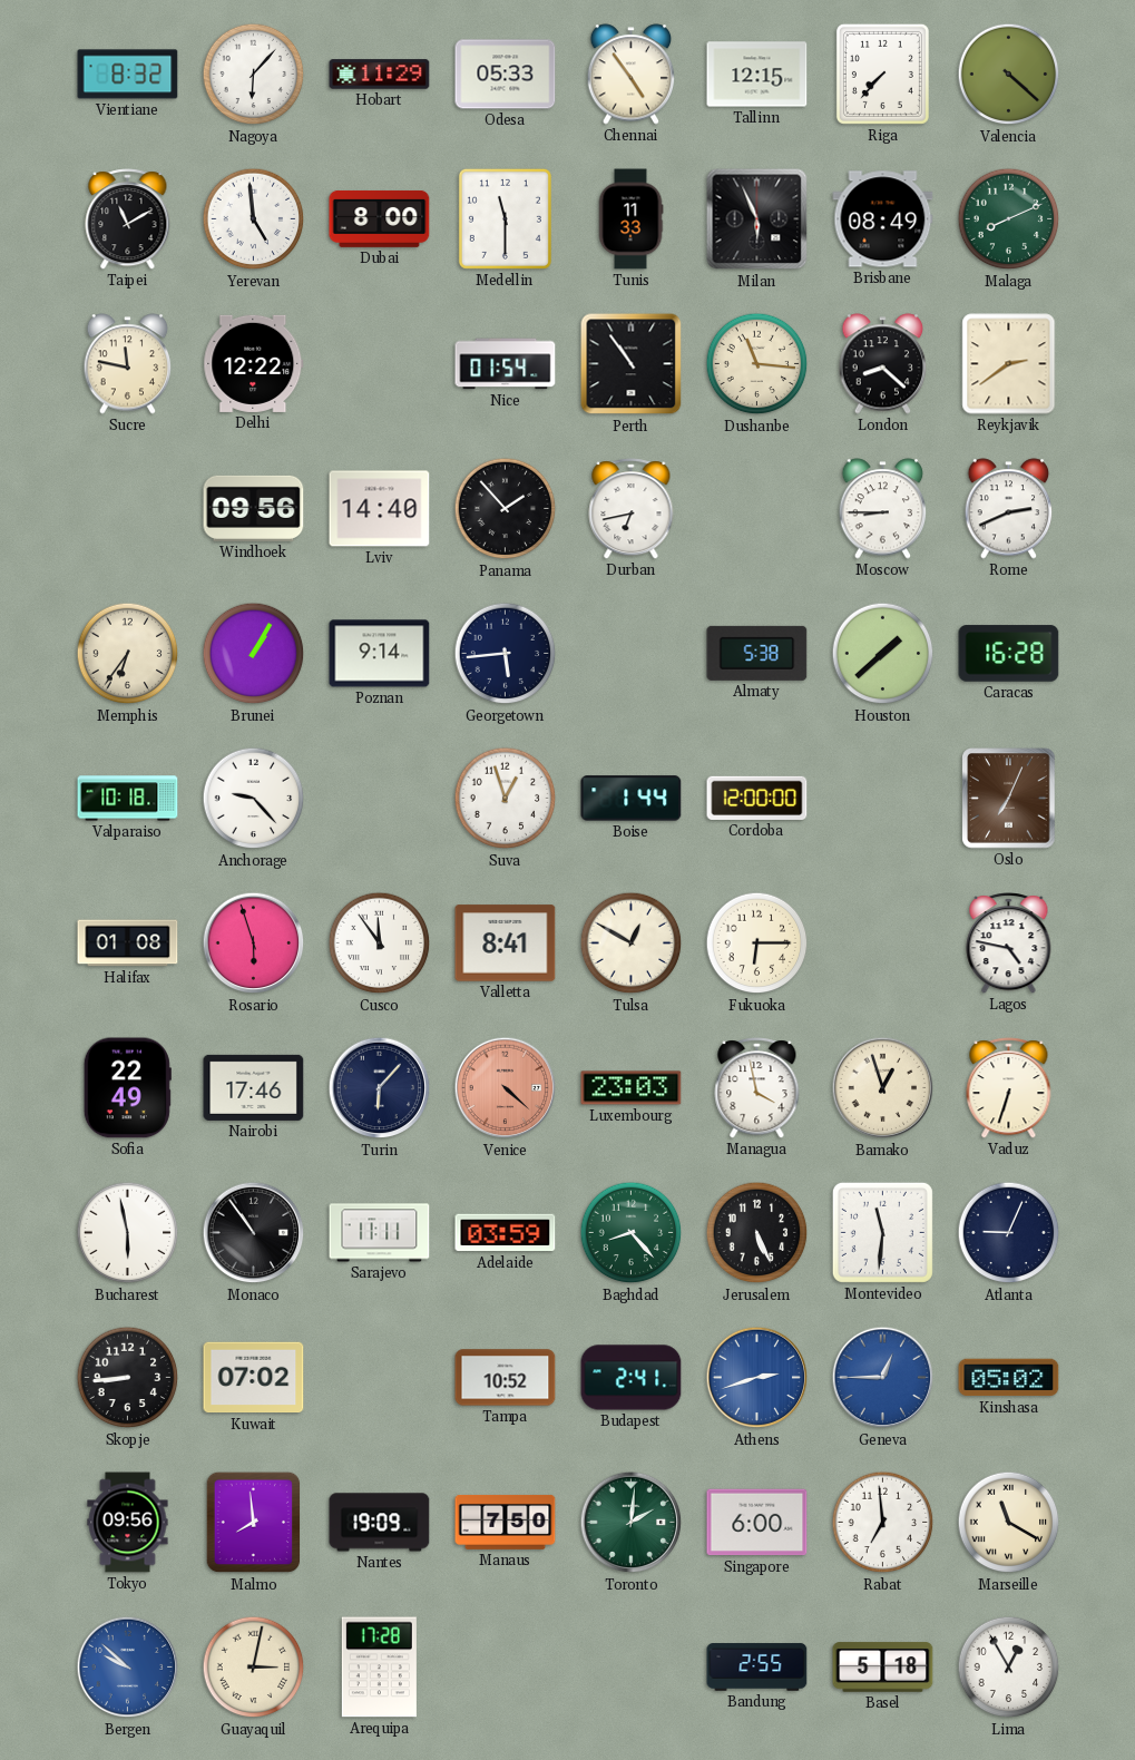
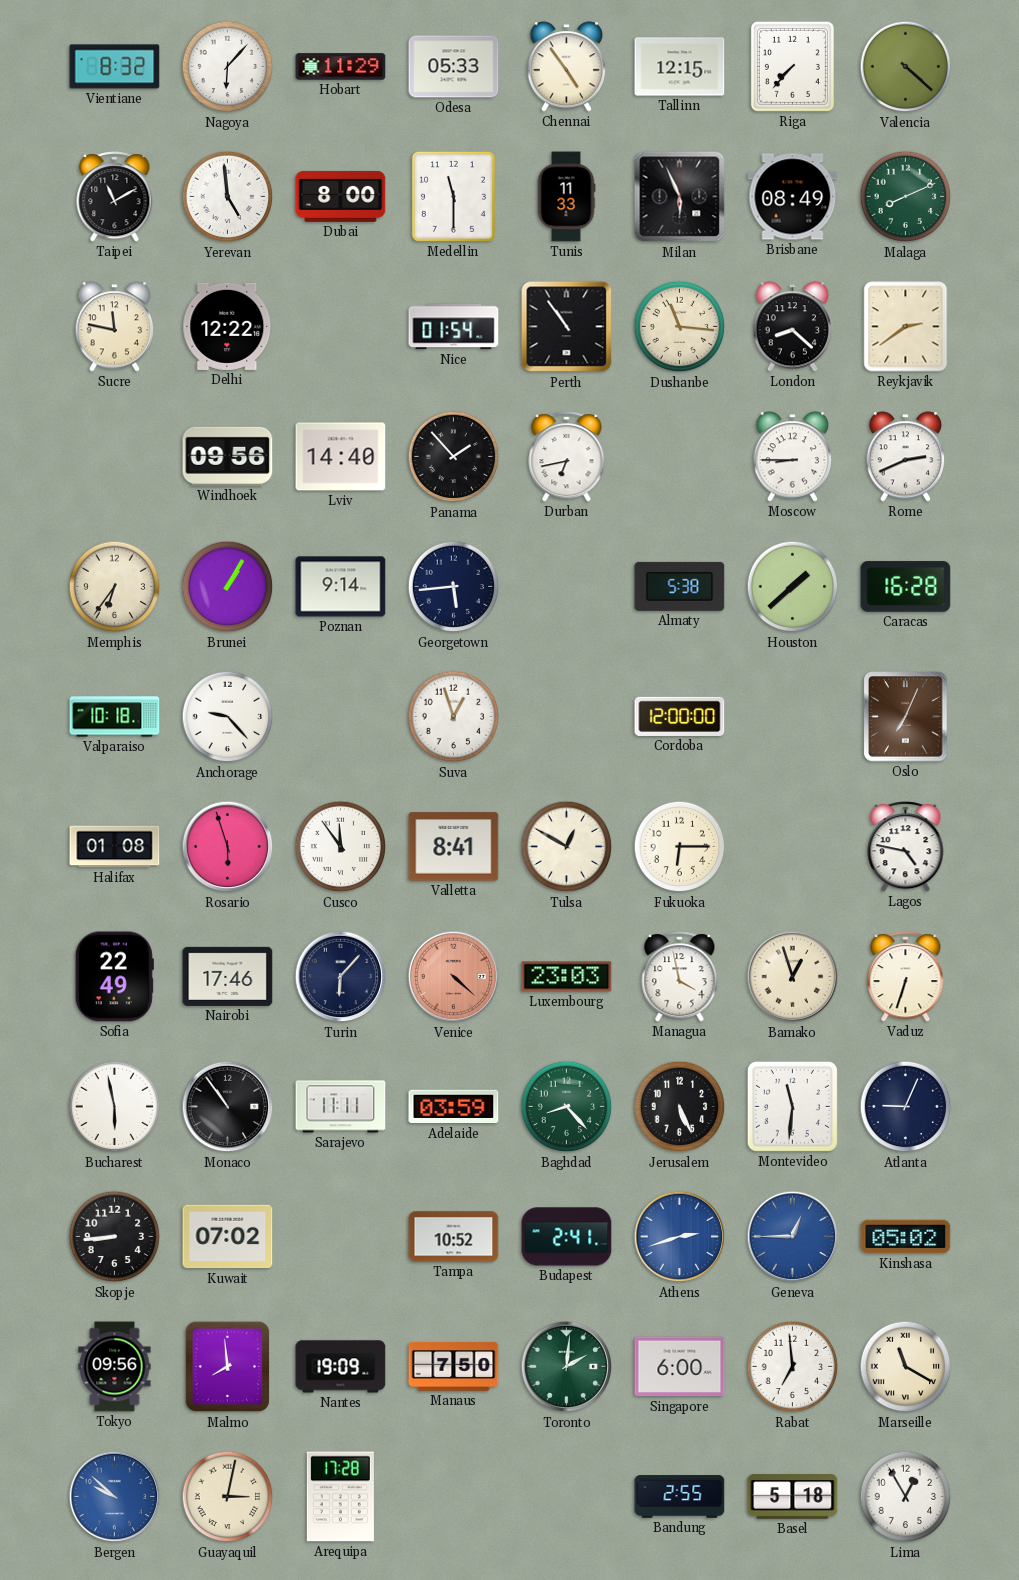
Boise: 1:44 -> none
